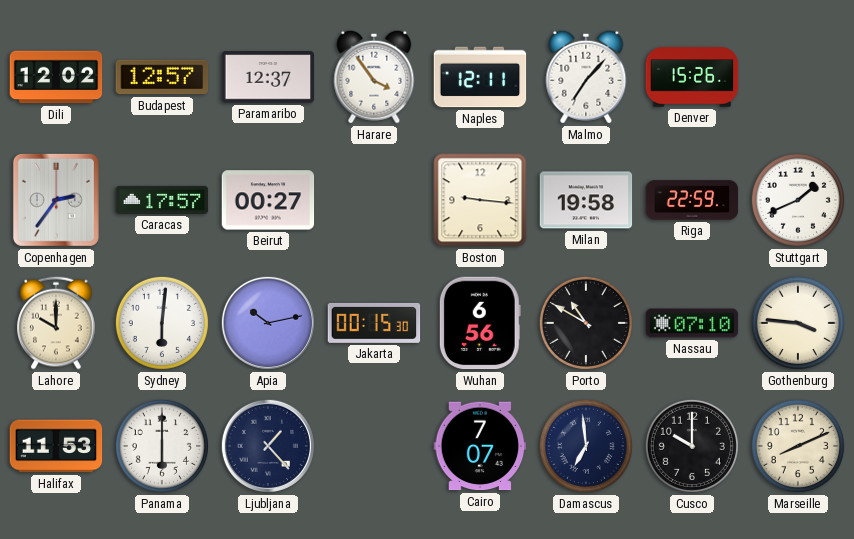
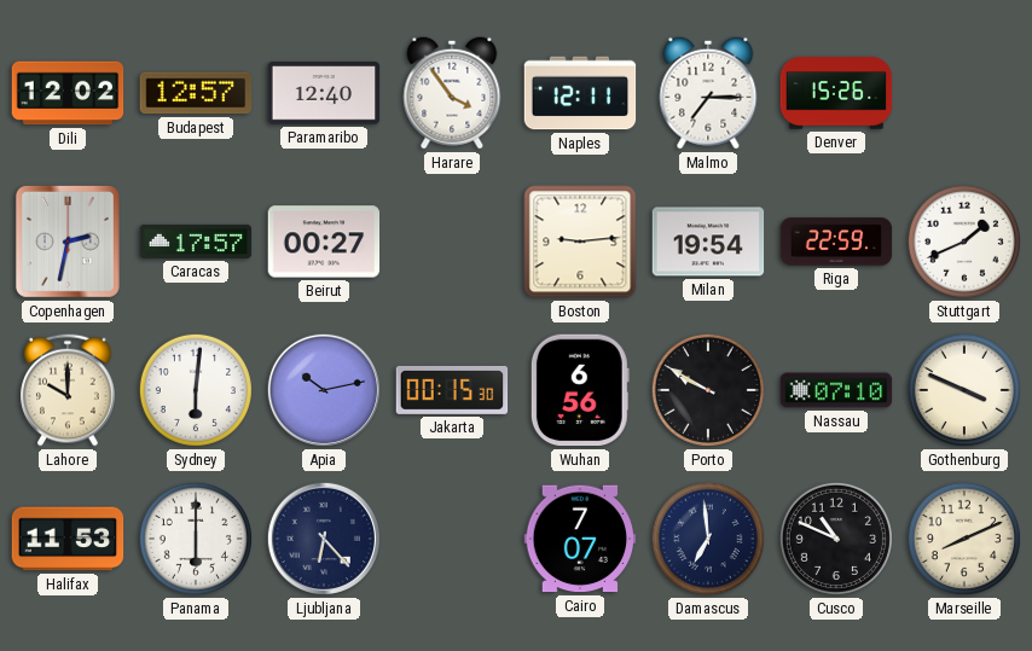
Paramaribo: 12:37 -> 12:40
Malmo: 7:07 -> 7:15
Copenhagen: 2:36 -> 2:32
Boston: 9:16 -> 9:14
Milan: 19:58 -> 19:54
Porto: 10:50 -> 9:50
Gothenburg: 3:46 -> 3:49
Ljubljana: 1:23 -> 6:23
Cusco: 10:00 -> 10:49
